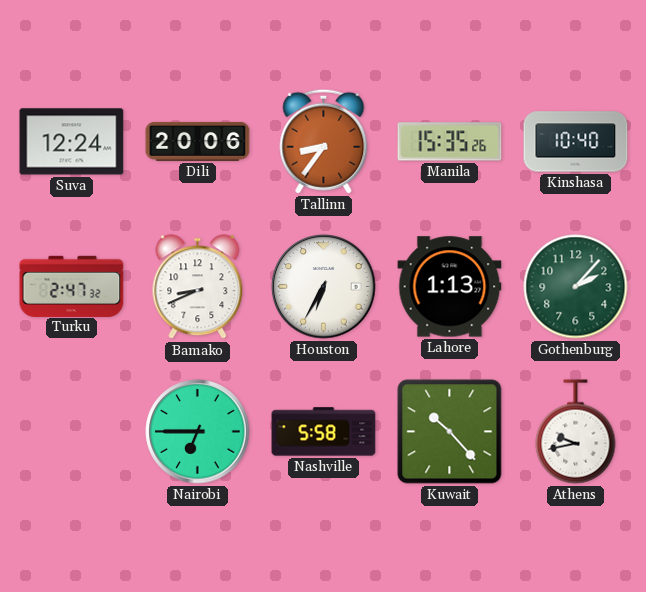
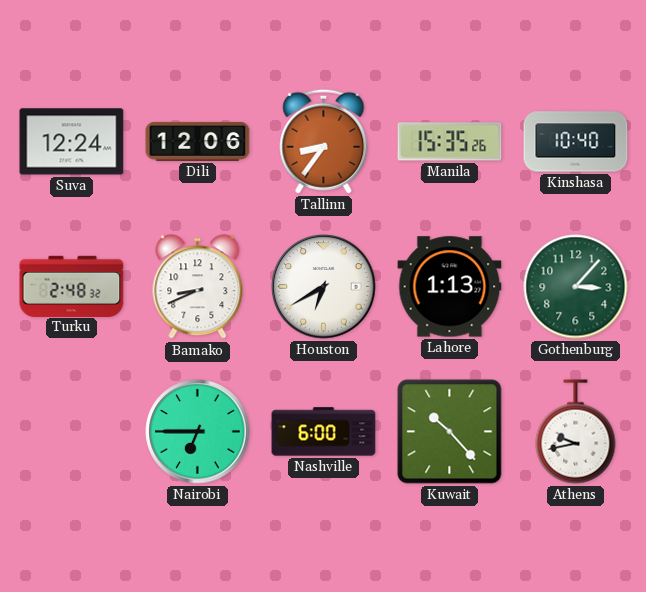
Dili: 20:06 -> 12:06
Turku: 2:47 -> 2:48
Houston: 6:35 -> 6:40
Gothenburg: 2:07 -> 3:07
Nashville: 5:58 -> 6:00
